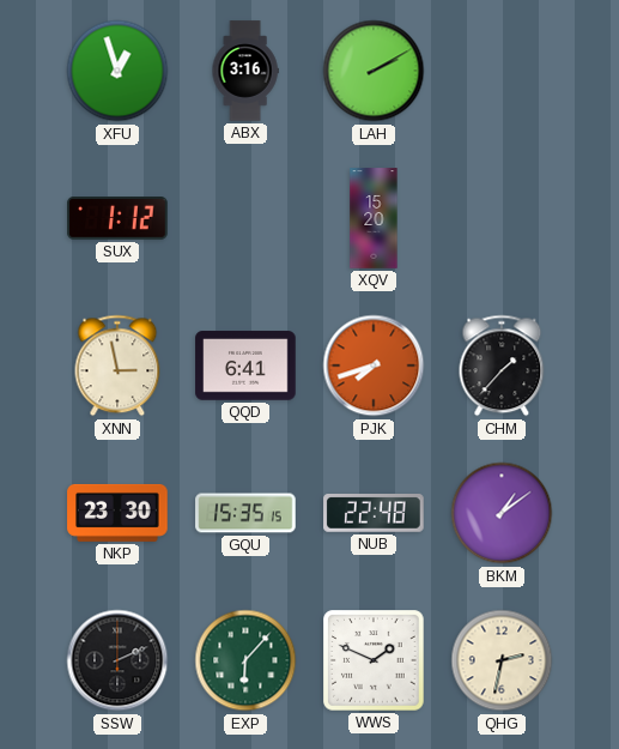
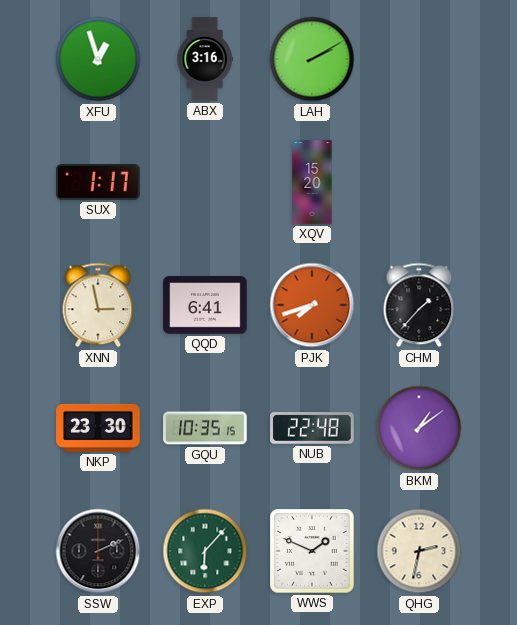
SUX: 1:12 -> 1:17
GQU: 15:35 -> 10:35
